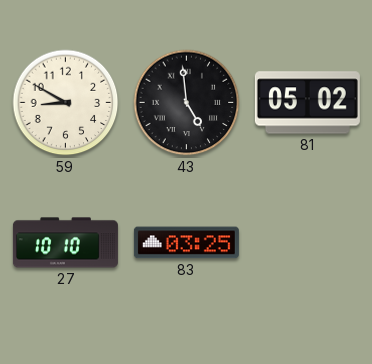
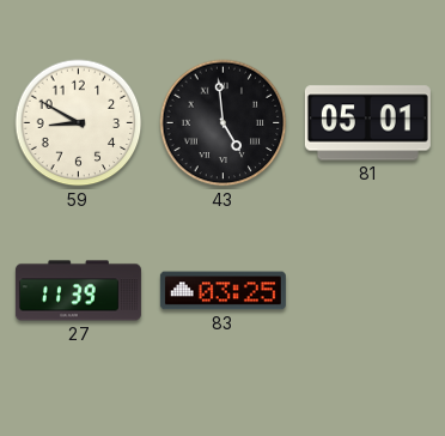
81: 05:02 -> 05:01
27: 10:10 -> 11:39
